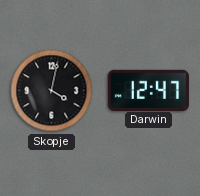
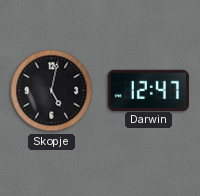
Skopje: 4:02 -> 5:02
